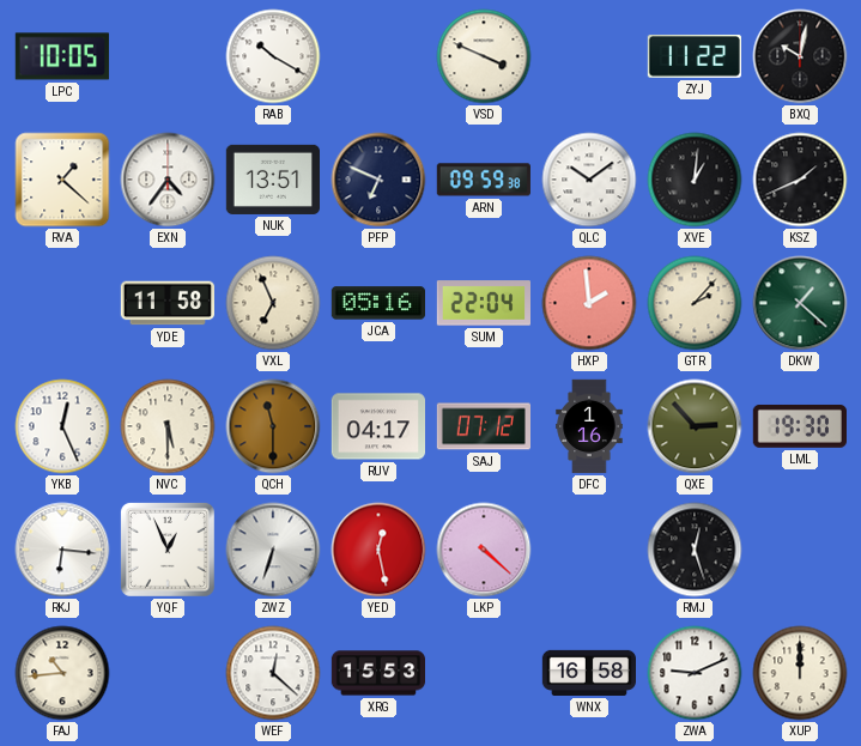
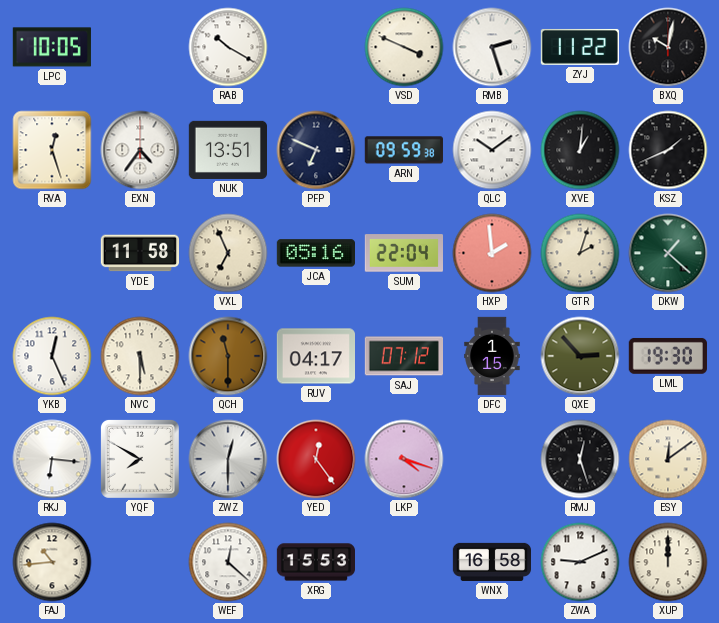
RMB: none -> 2:27
RVA: 1:22 -> 12:27
GTR: 2:07 -> 2:03
DFC: 1:16 -> 1:15
YQF: 12:56 -> 7:50
ZWZ: 6:33 -> 12:30
YED: 12:28 -> 12:24
LKP: 4:22 -> 4:18
ESY: none -> 12:09
